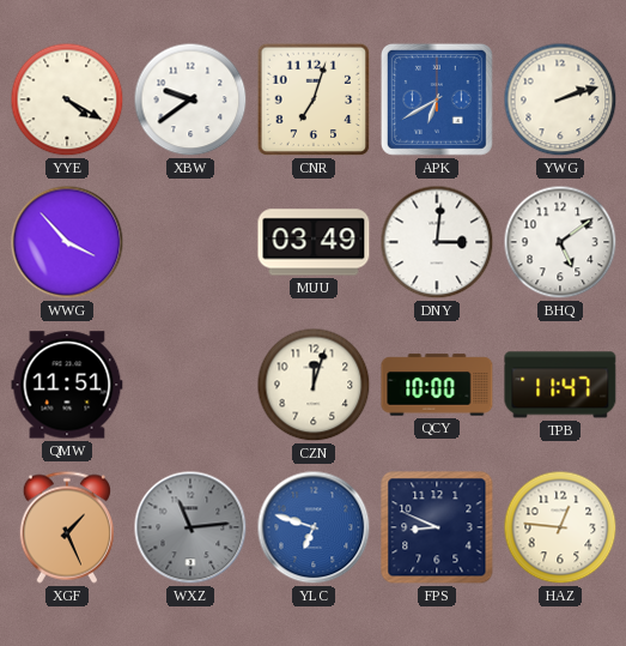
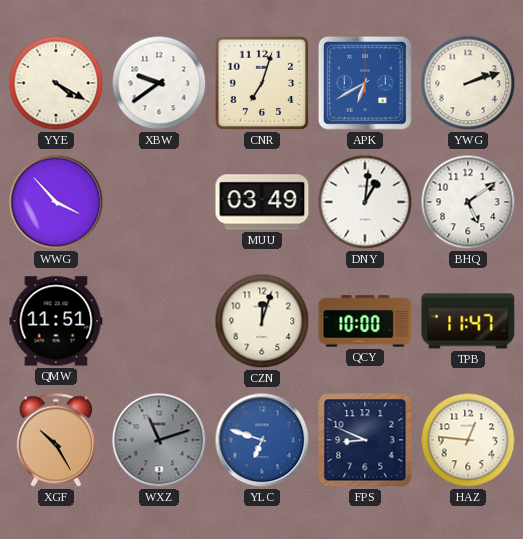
DNY: 3:01 -> 1:01
XGF: 1:26 -> 10:25
WXZ: 11:14 -> 11:12
